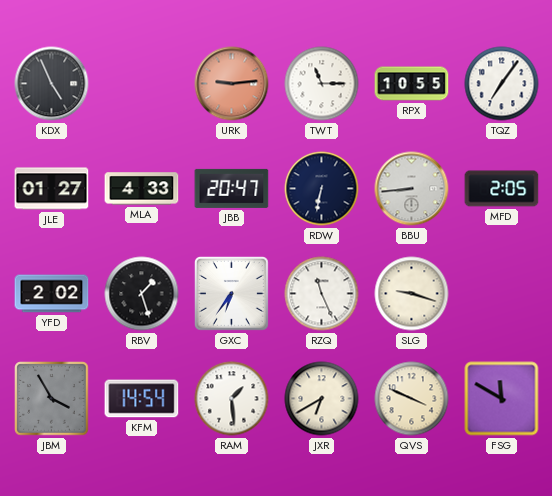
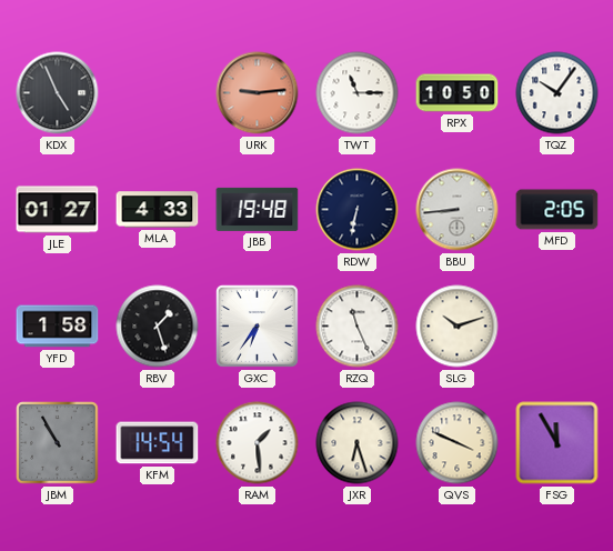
RPX: 10:55 -> 10:50
TQZ: 7:06 -> 10:06
JBB: 20:47 -> 19:48
YFD: 2:02 -> 1:58
SLG: 9:18 -> 10:12
JBM: 3:55 -> 10:55
JXR: 6:40 -> 6:27
FSG: 11:50 -> 11:55
